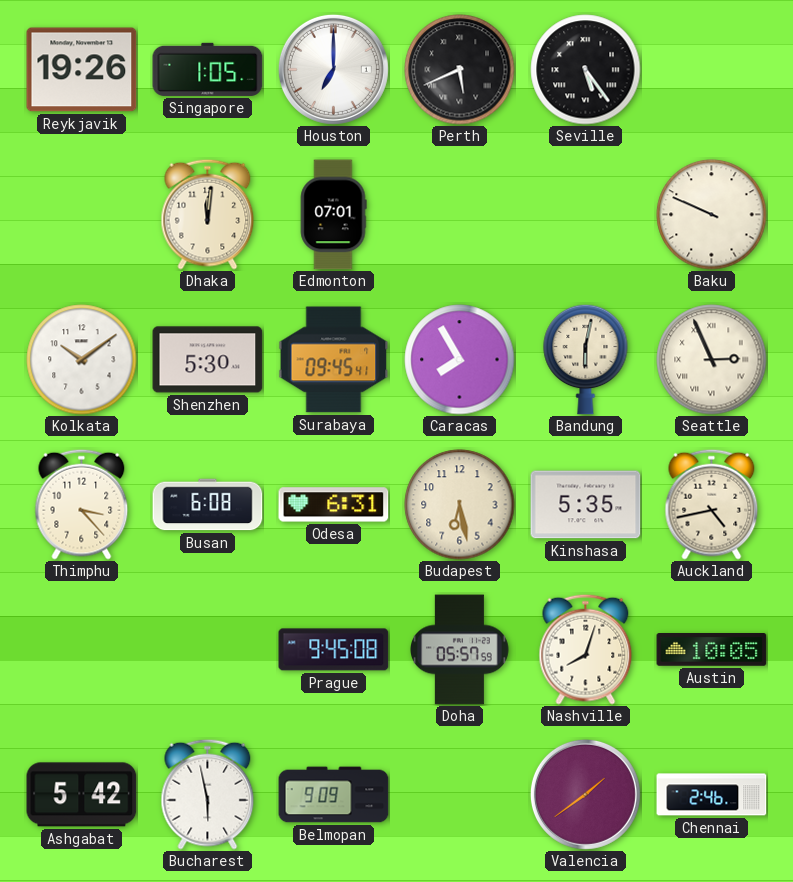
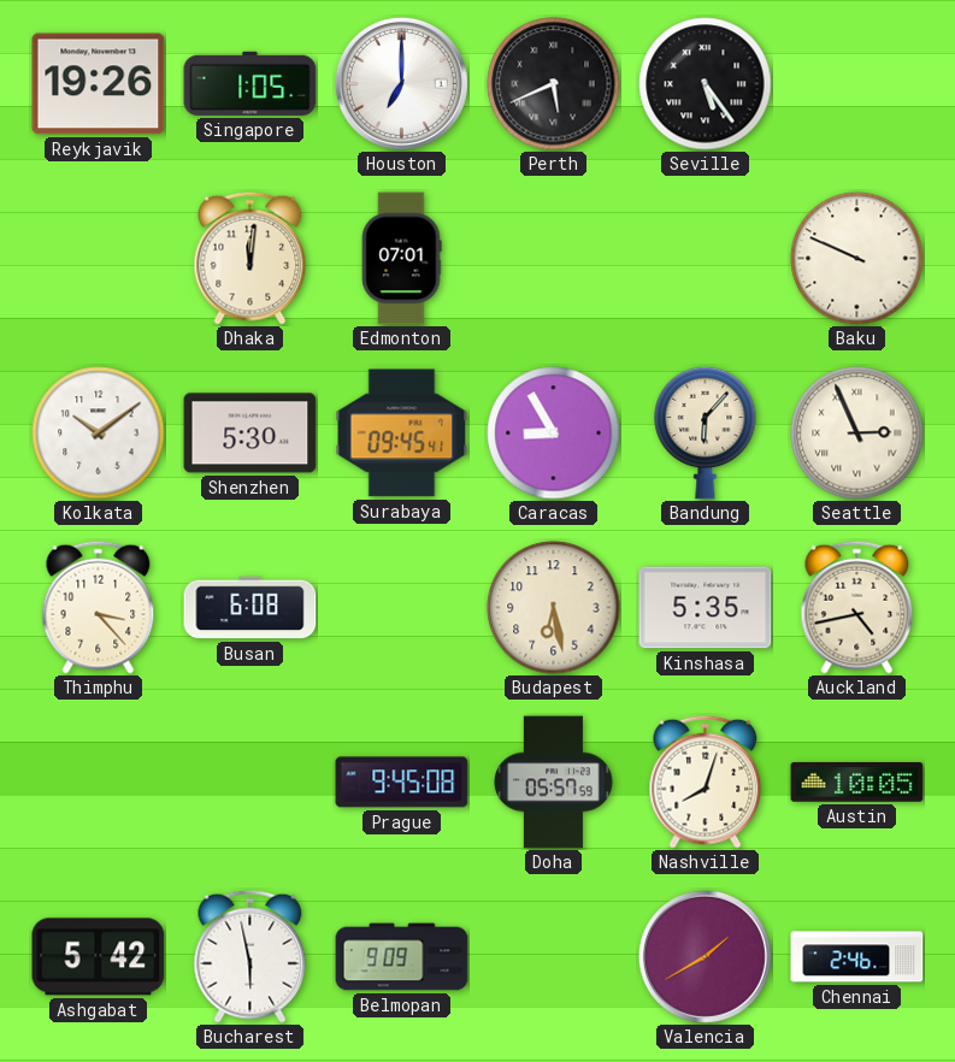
Caracas: 7:55 -> 8:55
Bandung: 6:02 -> 6:07
Odesa: 6:31 -> none
Valencia: 1:39 -> 1:40
